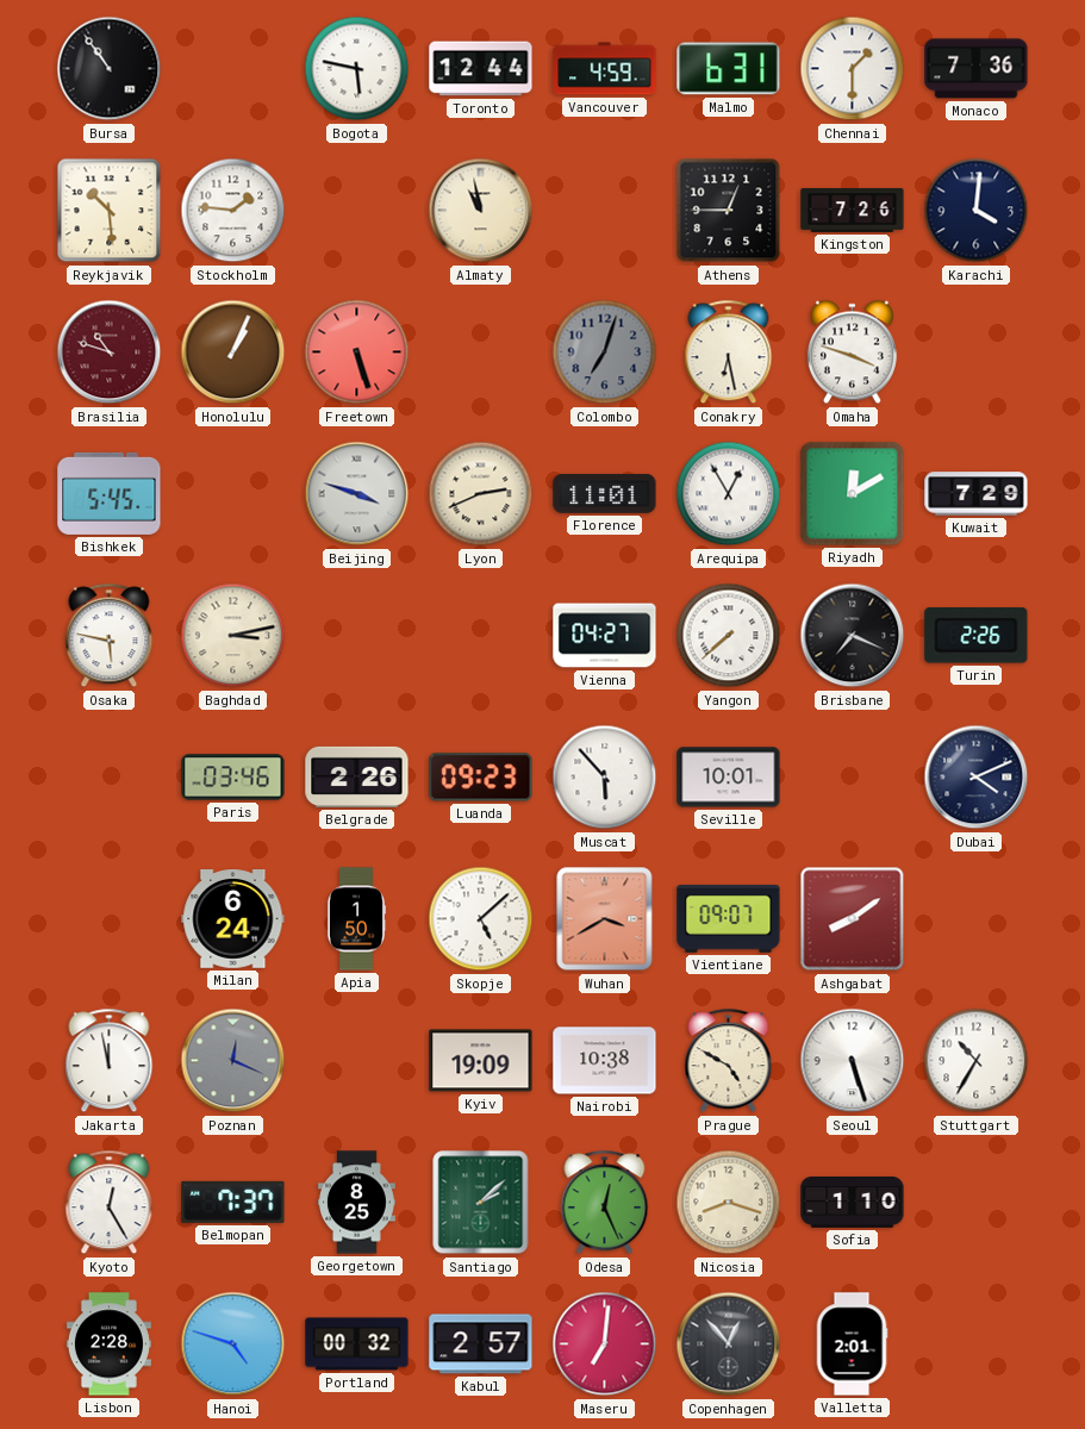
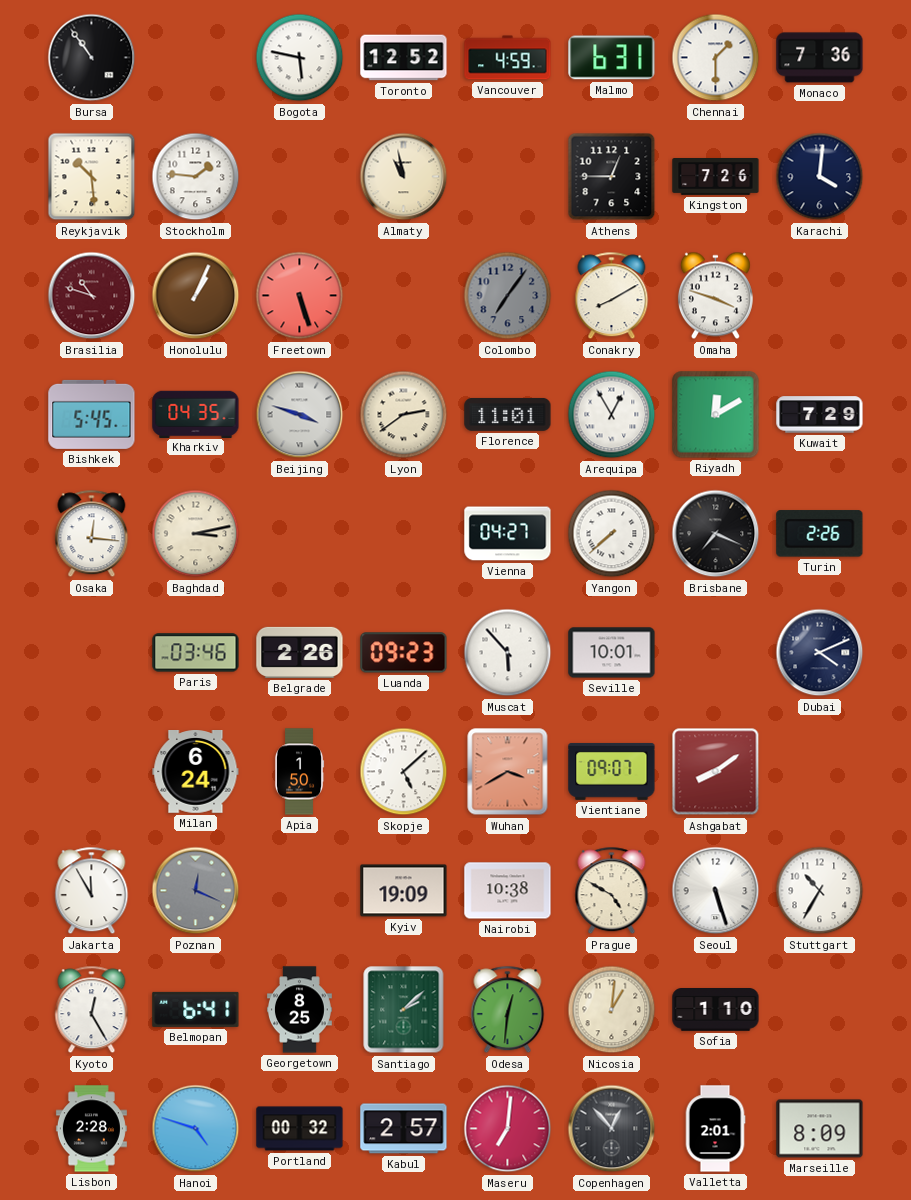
Toronto: 12:44 -> 12:52
Colombo: 7:03 -> 7:06
Conakry: 6:28 -> 8:10
Kharkiv: none -> 04:35
Lyon: 2:41 -> 2:39
Osaka: 5:47 -> 12:16
Jakarta: 11:58 -> 11:55
Belmopan: 7:37 -> 6:41
Odesa: 12:26 -> 12:31
Nicosia: 8:18 -> 1:01
Marseille: none -> 8:09
